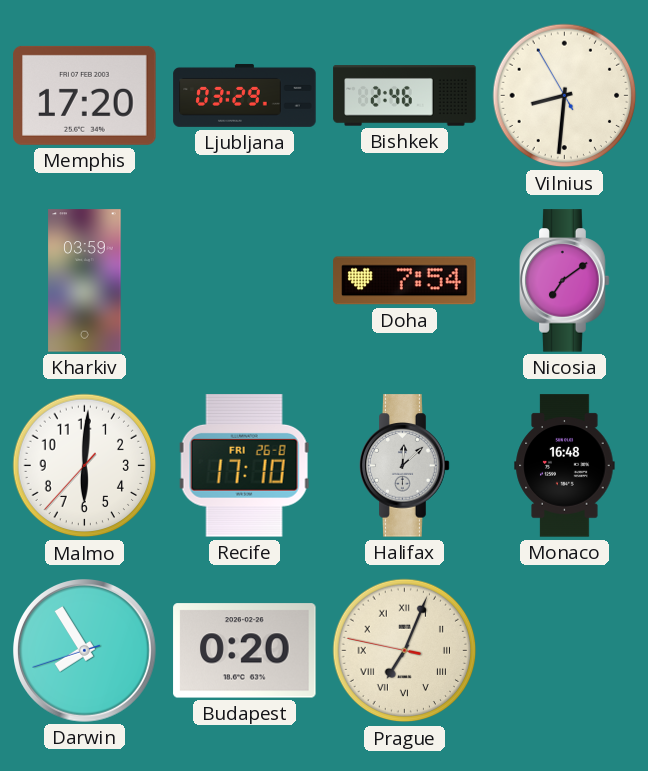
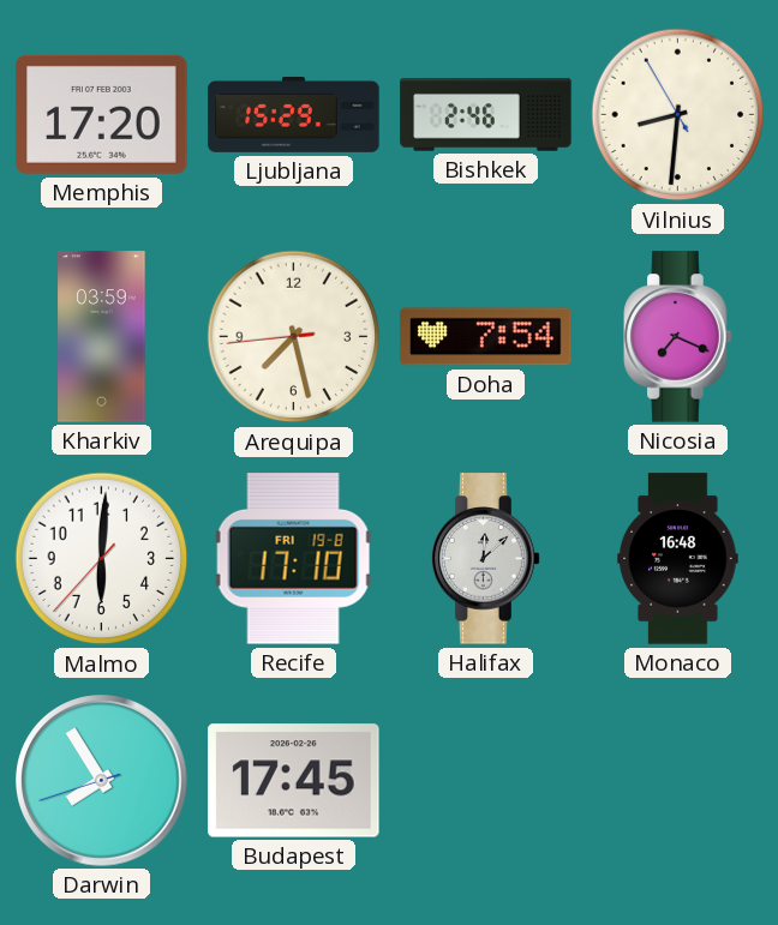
Ljubljana: 03:29 -> 15:29
Arequipa: none -> 7:27
Nicosia: 7:09 -> 7:19
Recife date: FRI 26-8 -> FRI 19-8
Budapest: 0:20 -> 17:45
Prague: 7:03 -> none
